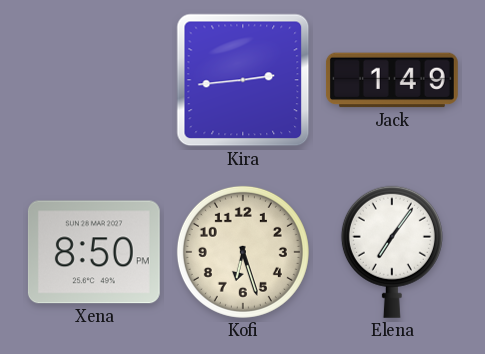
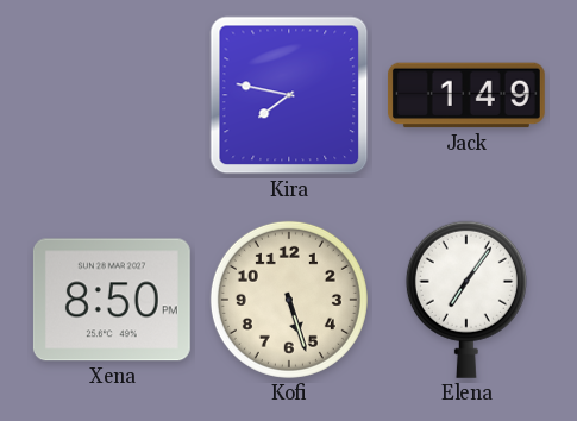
Kira: 2:44 -> 7:47
Kofi: 6:27 -> 5:27
